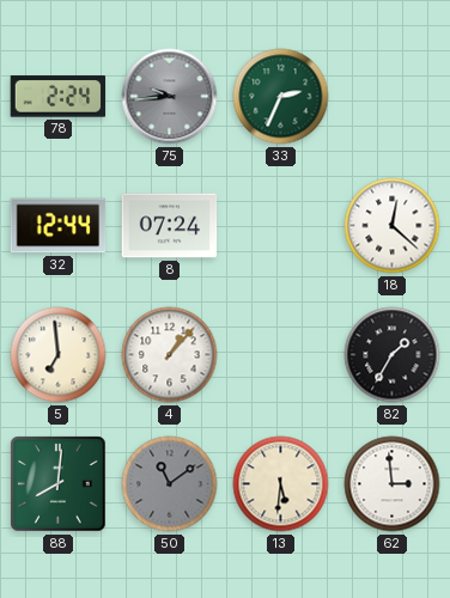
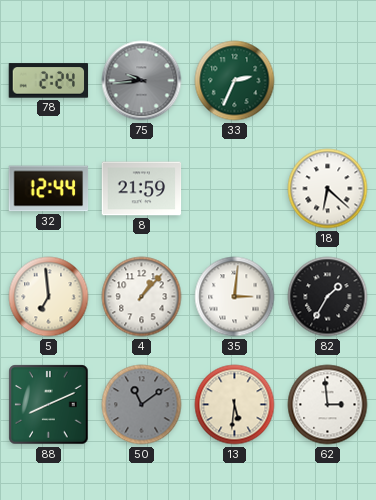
8: 07:24 -> 21:59
18: 12:22 -> 6:22
35: none -> 3:01
88: 8:01 -> 8:11
